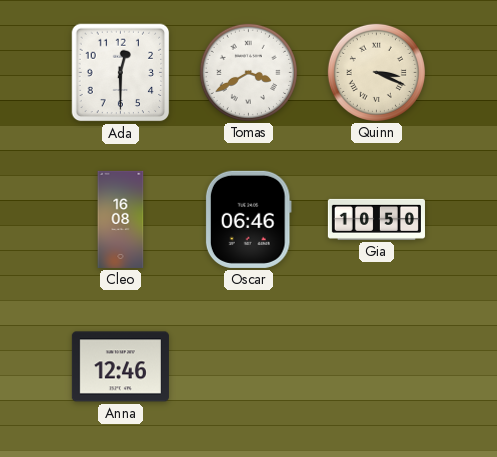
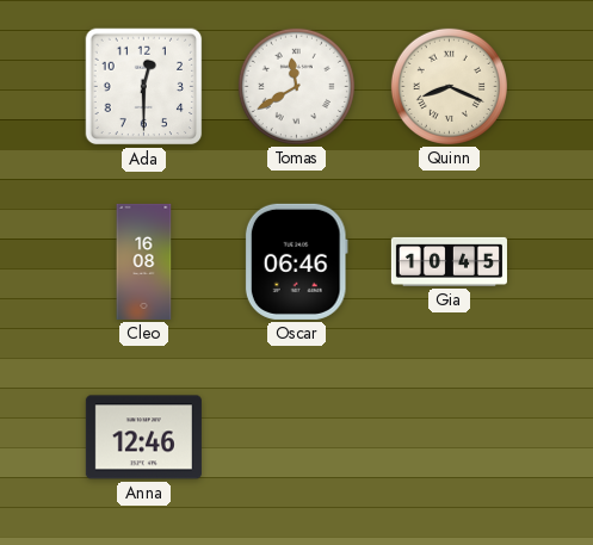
Tomas: 3:40 -> 11:40
Quinn: 3:19 -> 8:19
Gia: 10:50 -> 10:45
